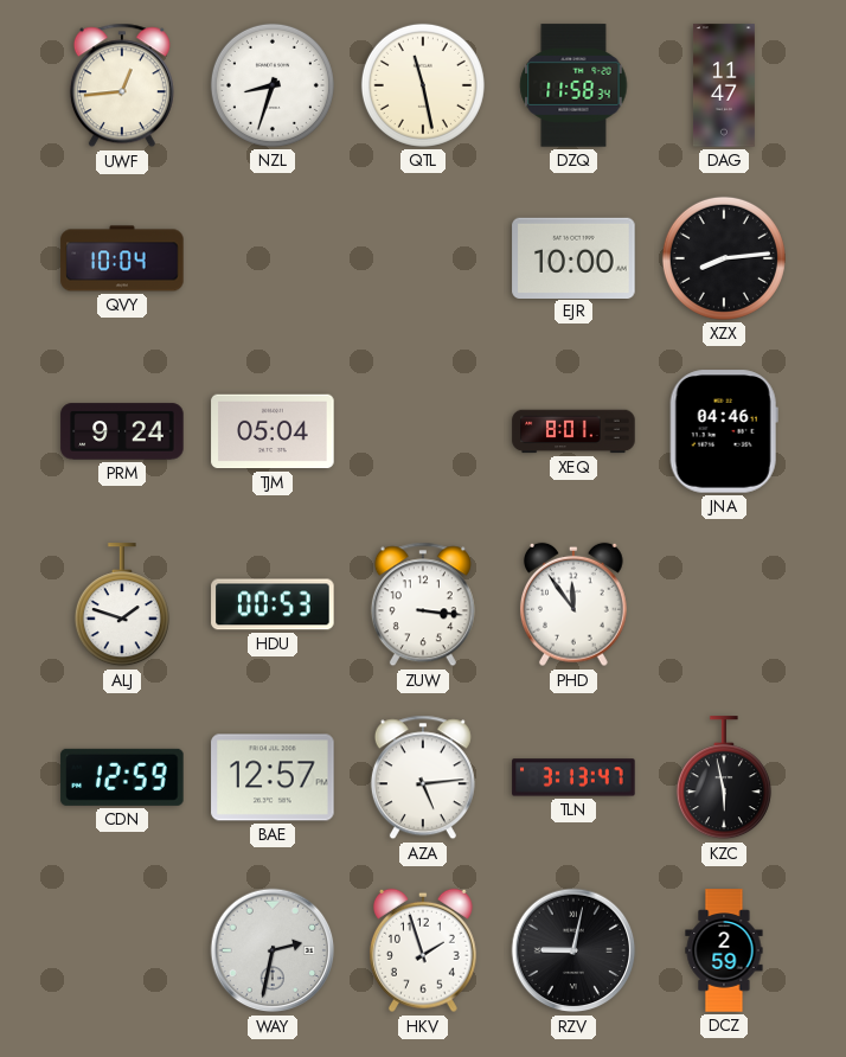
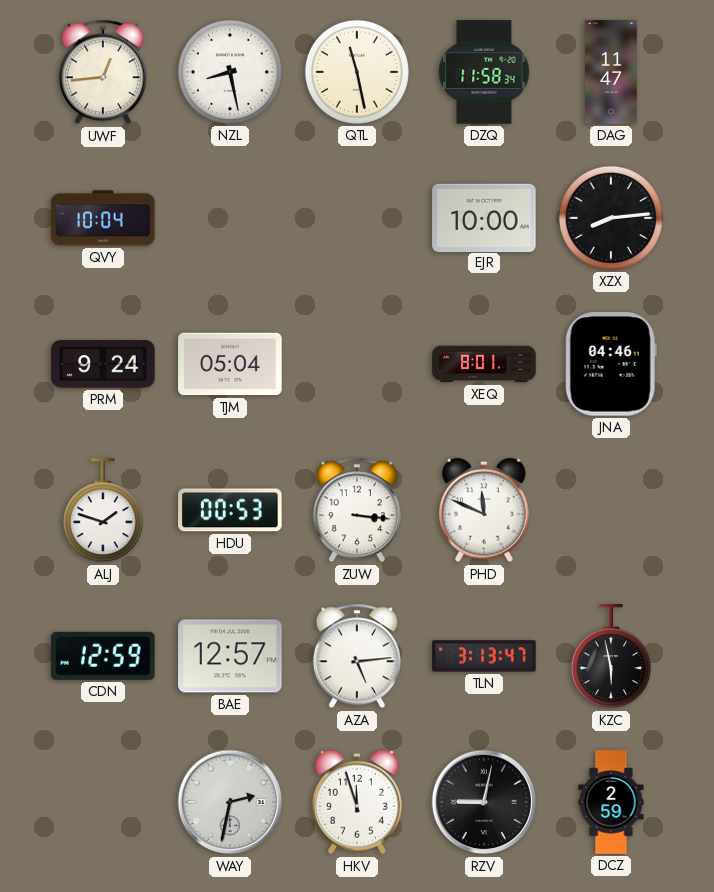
NZL: 8:33 -> 8:28
PHD: 11:54 -> 11:49
HKV: 1:57 -> 11:57
